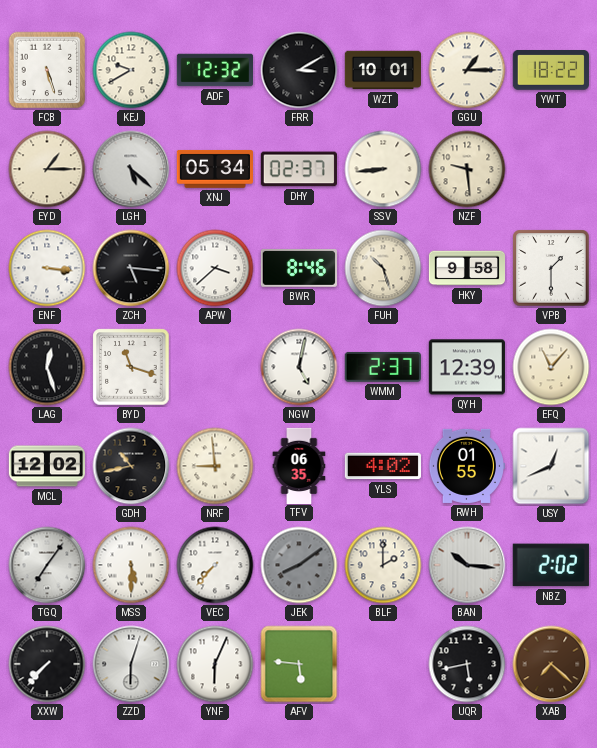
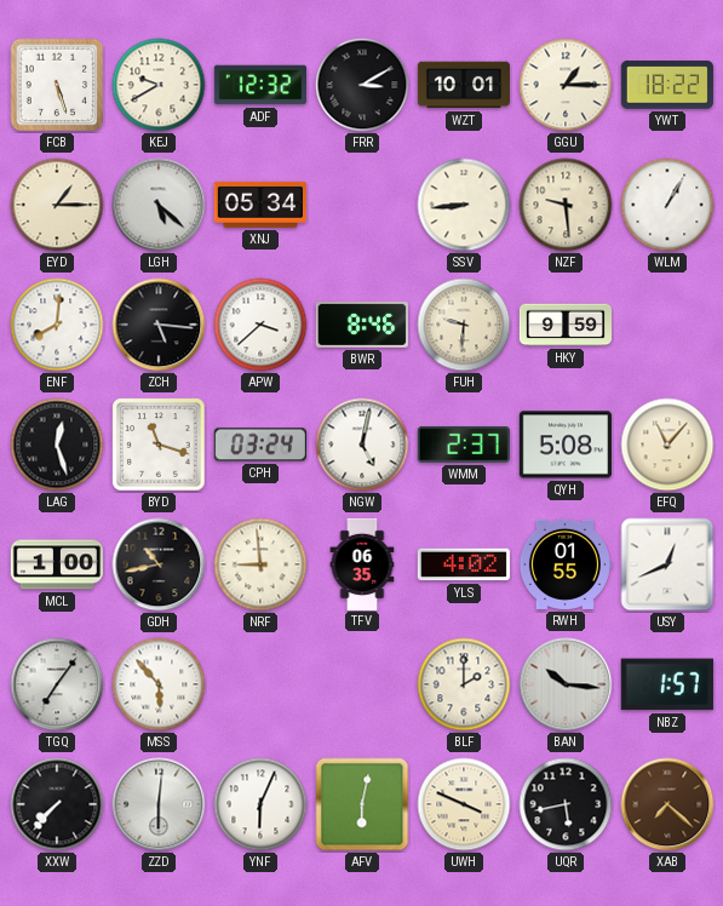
DHY: 02:37 -> none
WLM: none -> 1:05
ENF: 3:16 -> 8:01
FUH: 10:27 -> 9:31
HKY: 9:58 -> 9:59
VPB: 1:30 -> none
CPH: none -> 03:24
QYH: 12:39 -> 5:08
MCL: 12:02 -> 1:00
MSS: 5:30 -> 5:53
VEC: 7:37 -> none
JEK: 8:09 -> none
NBZ: 2:02 -> 1:57
ZZD: 6:03 -> 6:01
AFV: 5:46 -> 6:02
UWH: none -> 3:49
